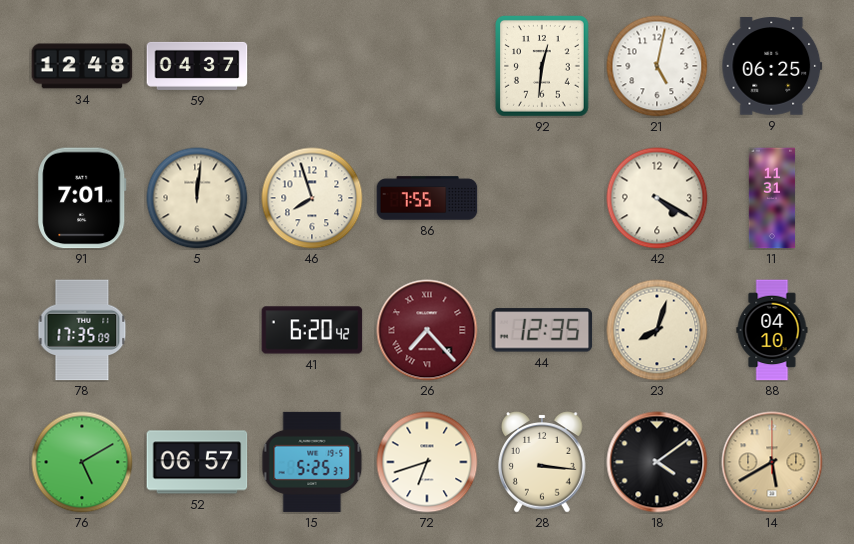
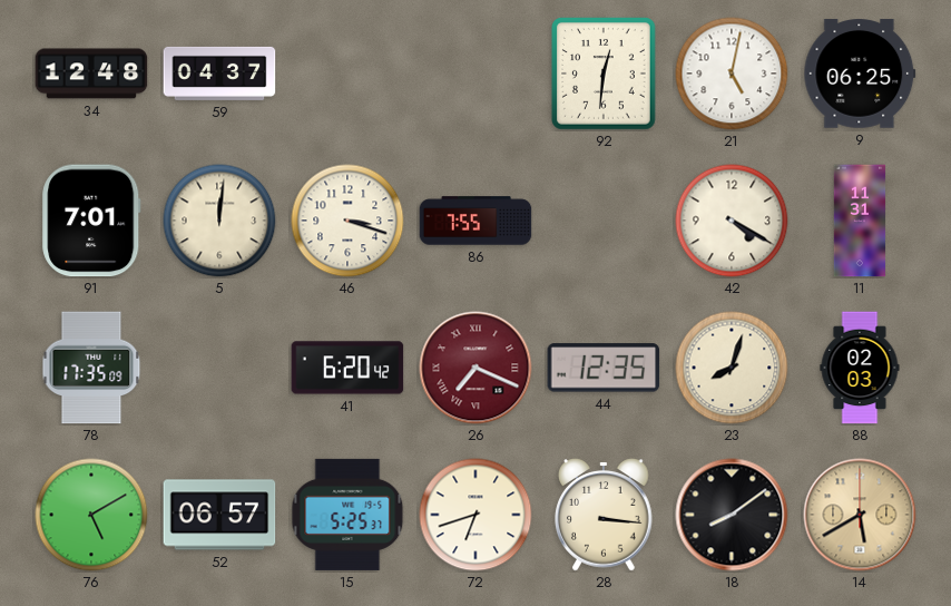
46: 7:57 -> 3:18
26: 7:23 -> 7:19
88: 04:10 -> 02:03
18: 4:09 -> 8:09
